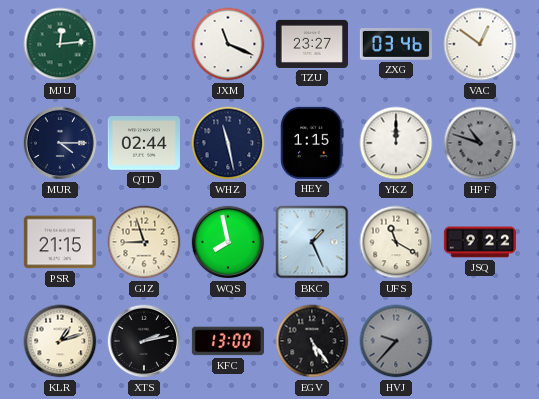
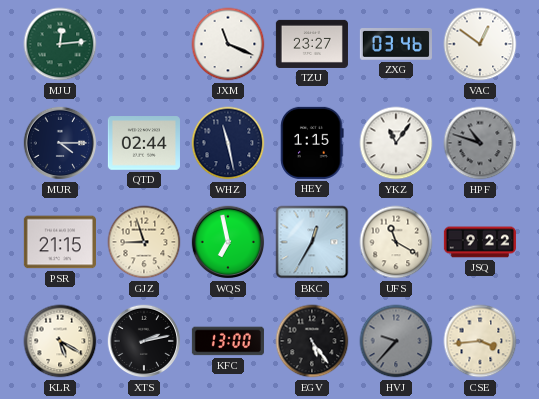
YKZ: 12:00 -> 11:06
WQS: 7:58 -> 6:58
BKC: 1:26 -> 12:35
KLR: 1:12 -> 5:20
CSE: none -> 3:44
